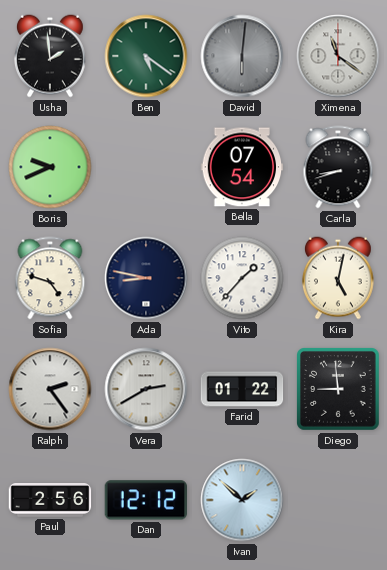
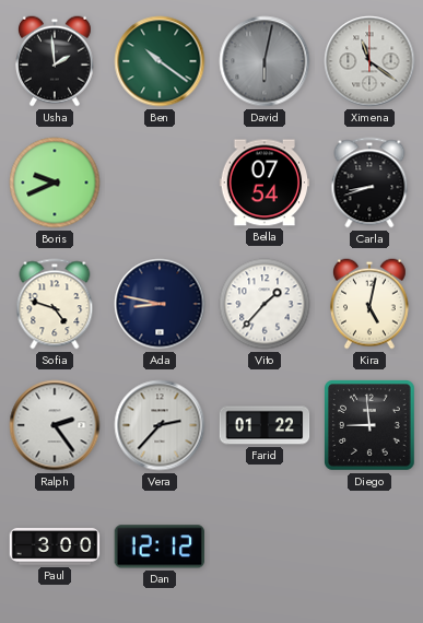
Ben: 5:21 -> 10:21
David: 6:01 -> 6:02
Vera: 2:40 -> 2:37
Paul: 2:56 -> 3:00
Ivan: 1:52 -> none
